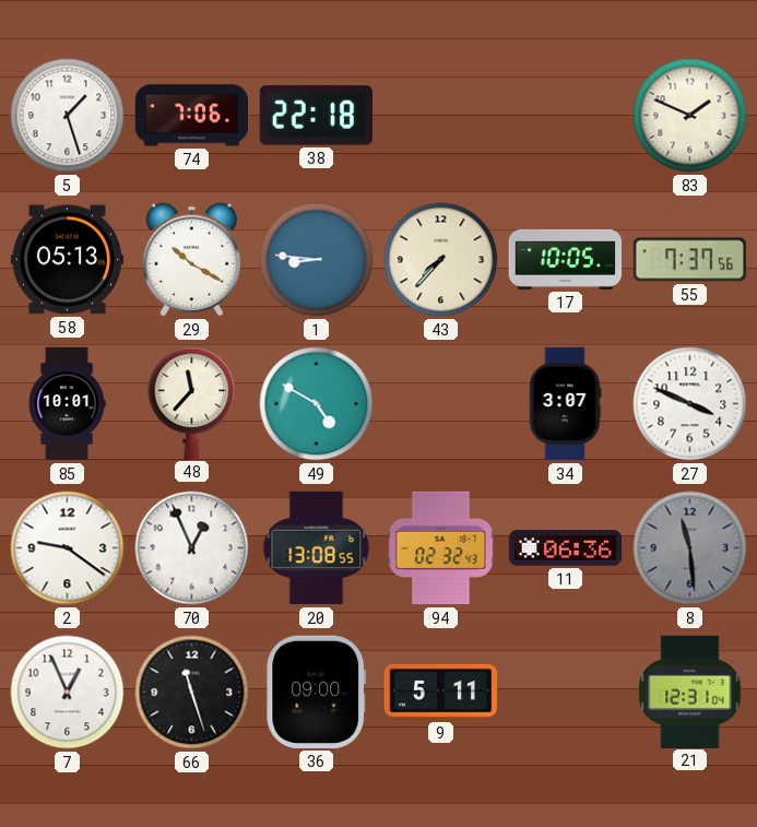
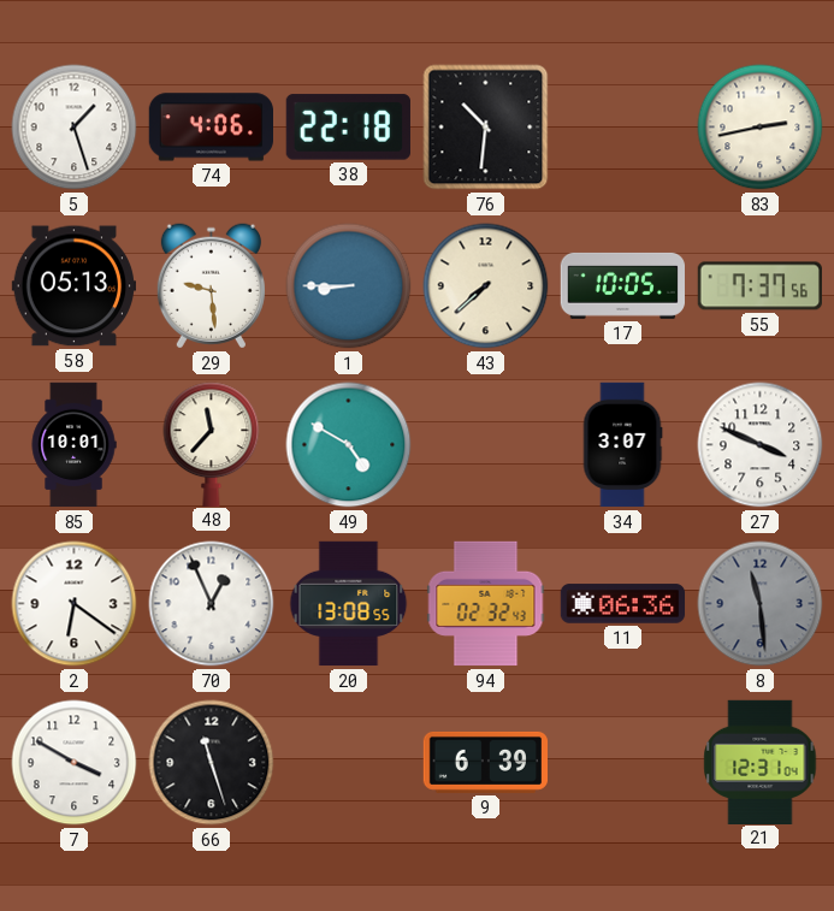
74: 7:06 -> 4:06
76: none -> 10:31
83: 1:49 -> 2:43
29: 10:20 -> 9:29
1: 8:46 -> 8:45
43: 7:37 -> 7:38
2: 9:21 -> 6:21
7: 12:56 -> 3:50
36: 09:00 -> none
9: 5:11 -> 6:39
